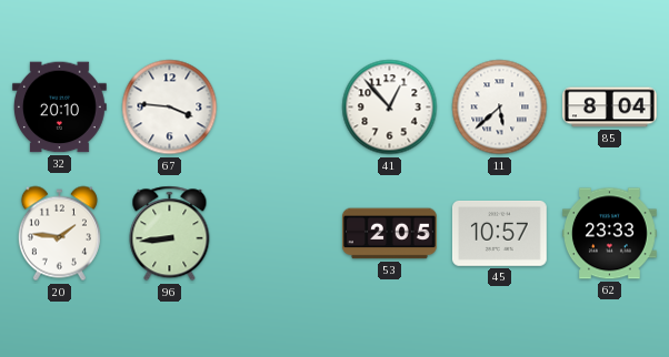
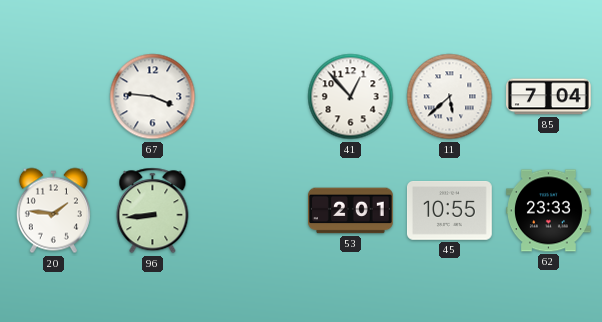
32: 20:10 -> none
85: 8:04 -> 7:04
53: 2:05 -> 2:01
45: 10:57 -> 10:55
